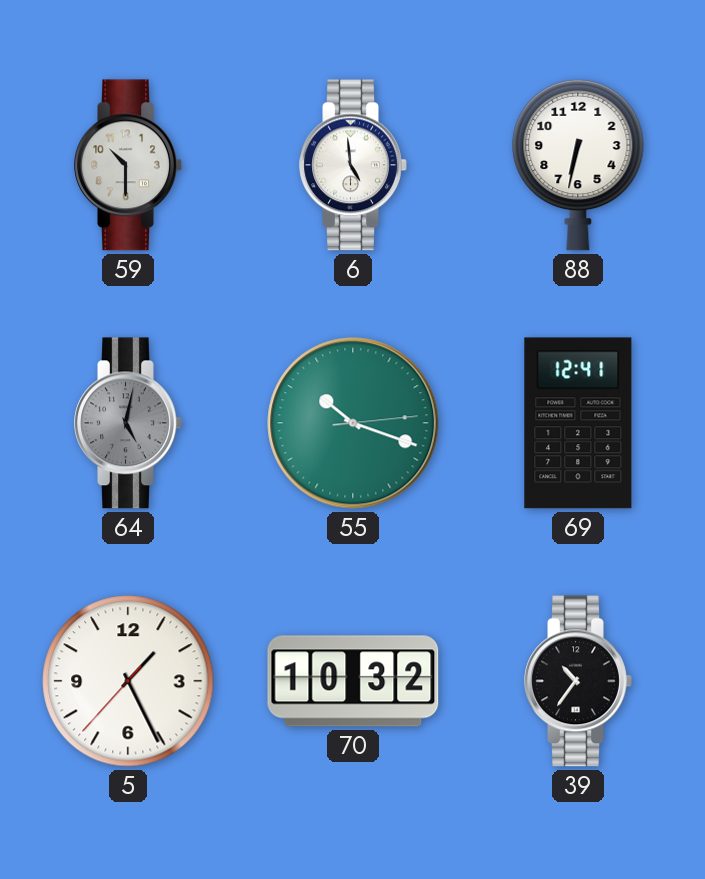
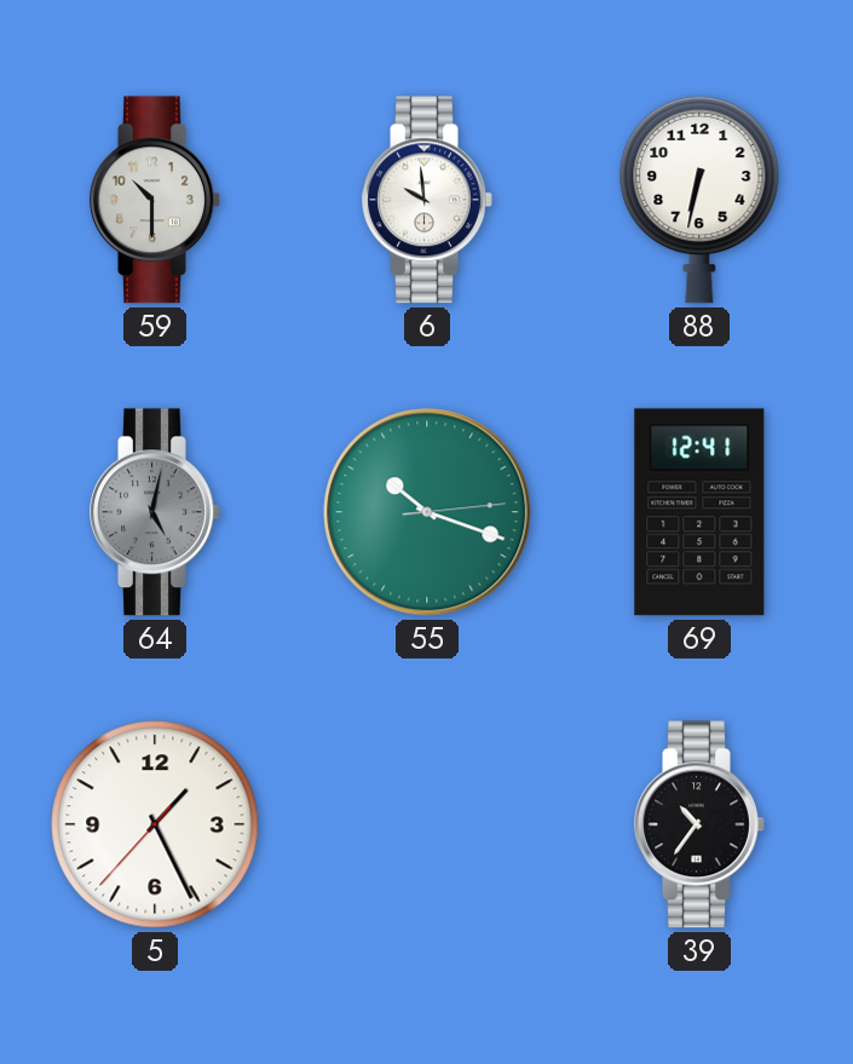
6: 4:59 -> 9:59
70: 10:32 -> none
